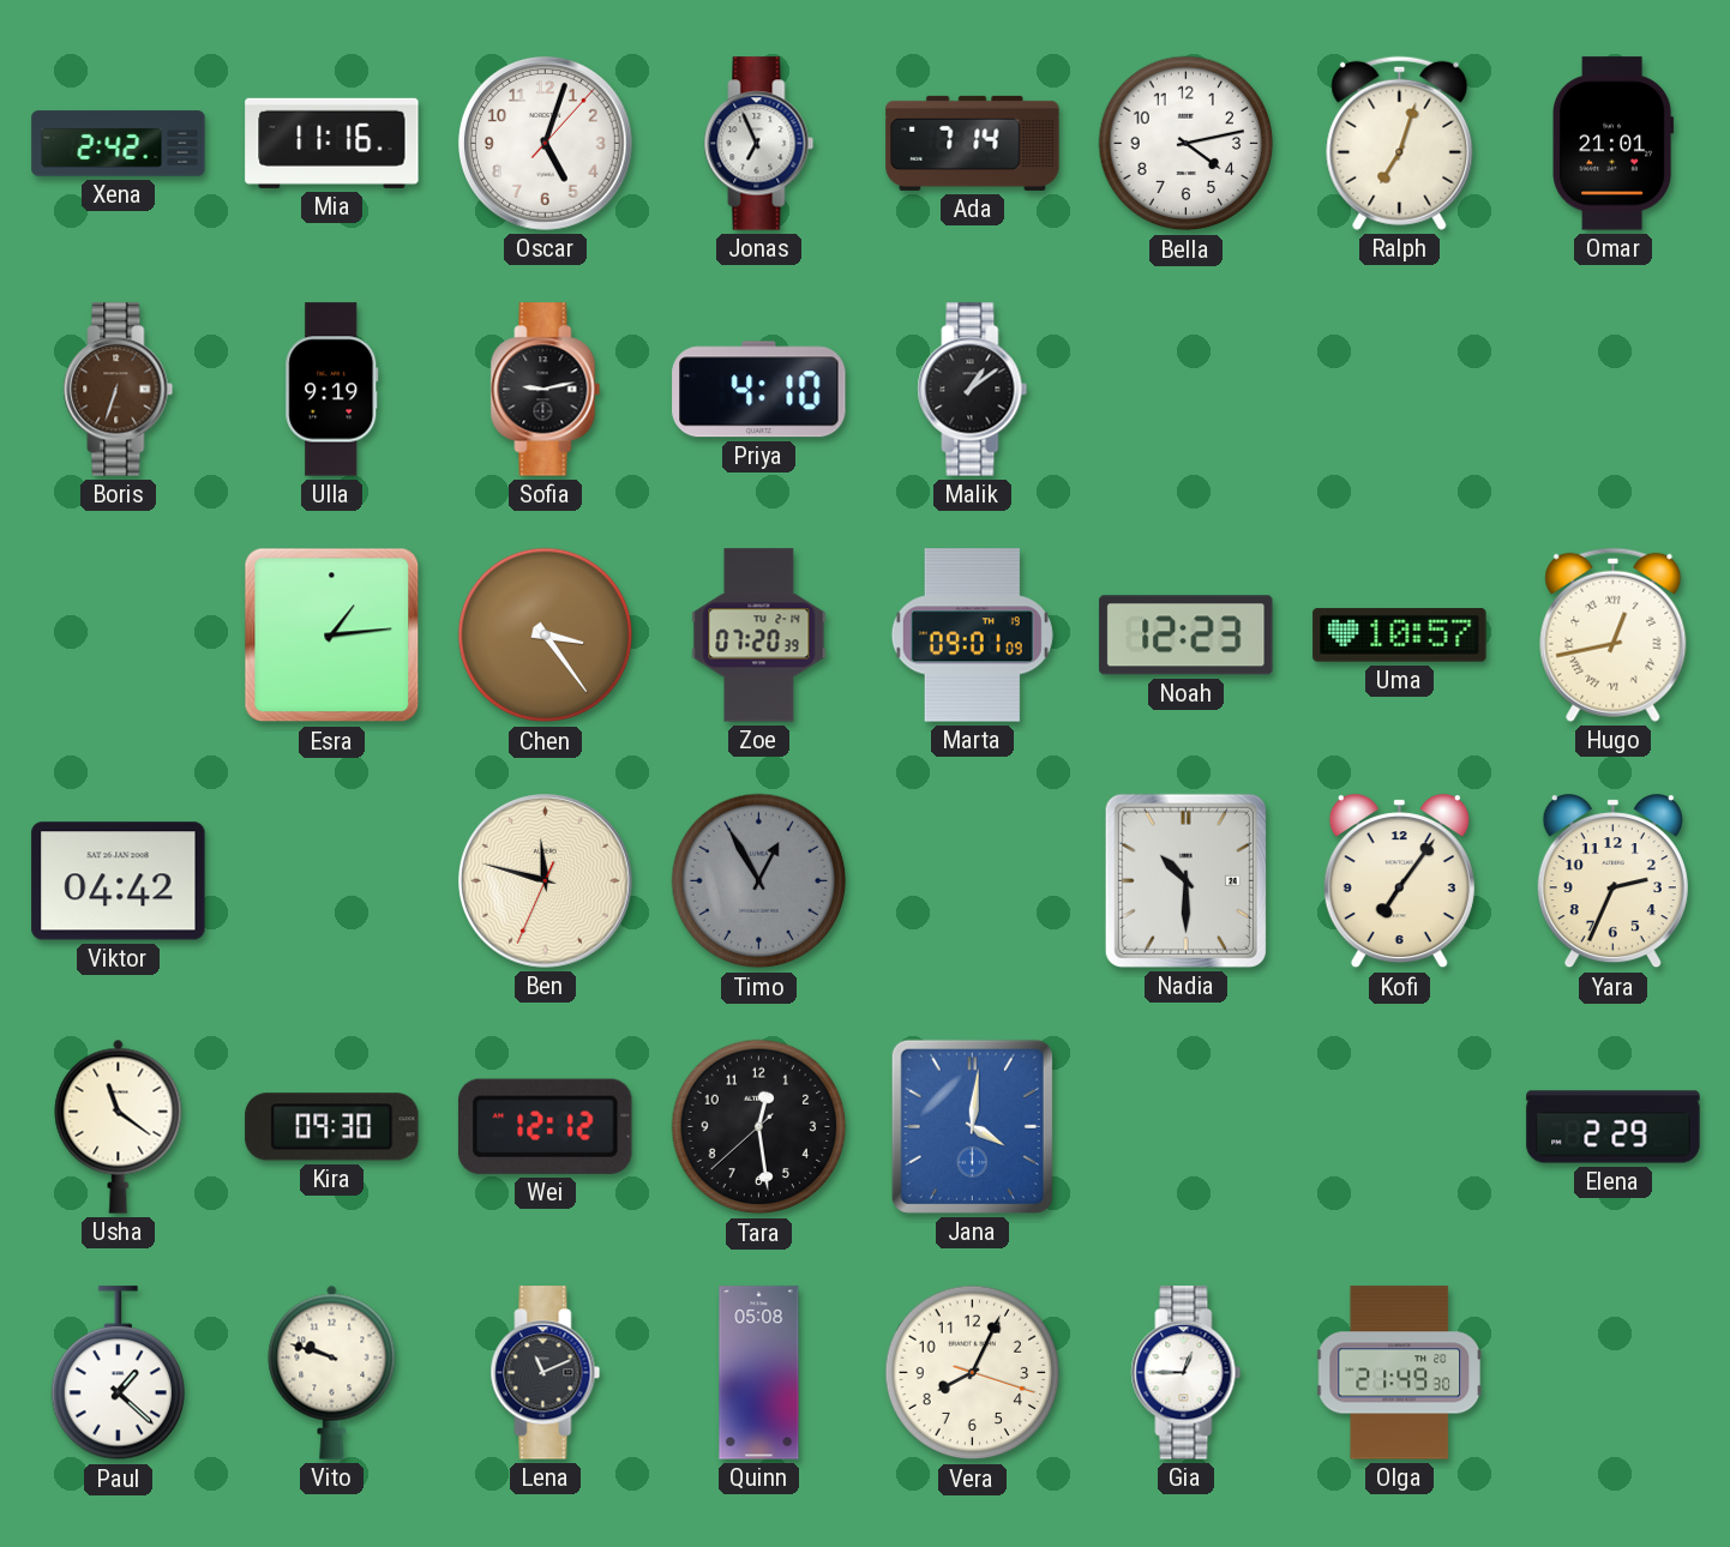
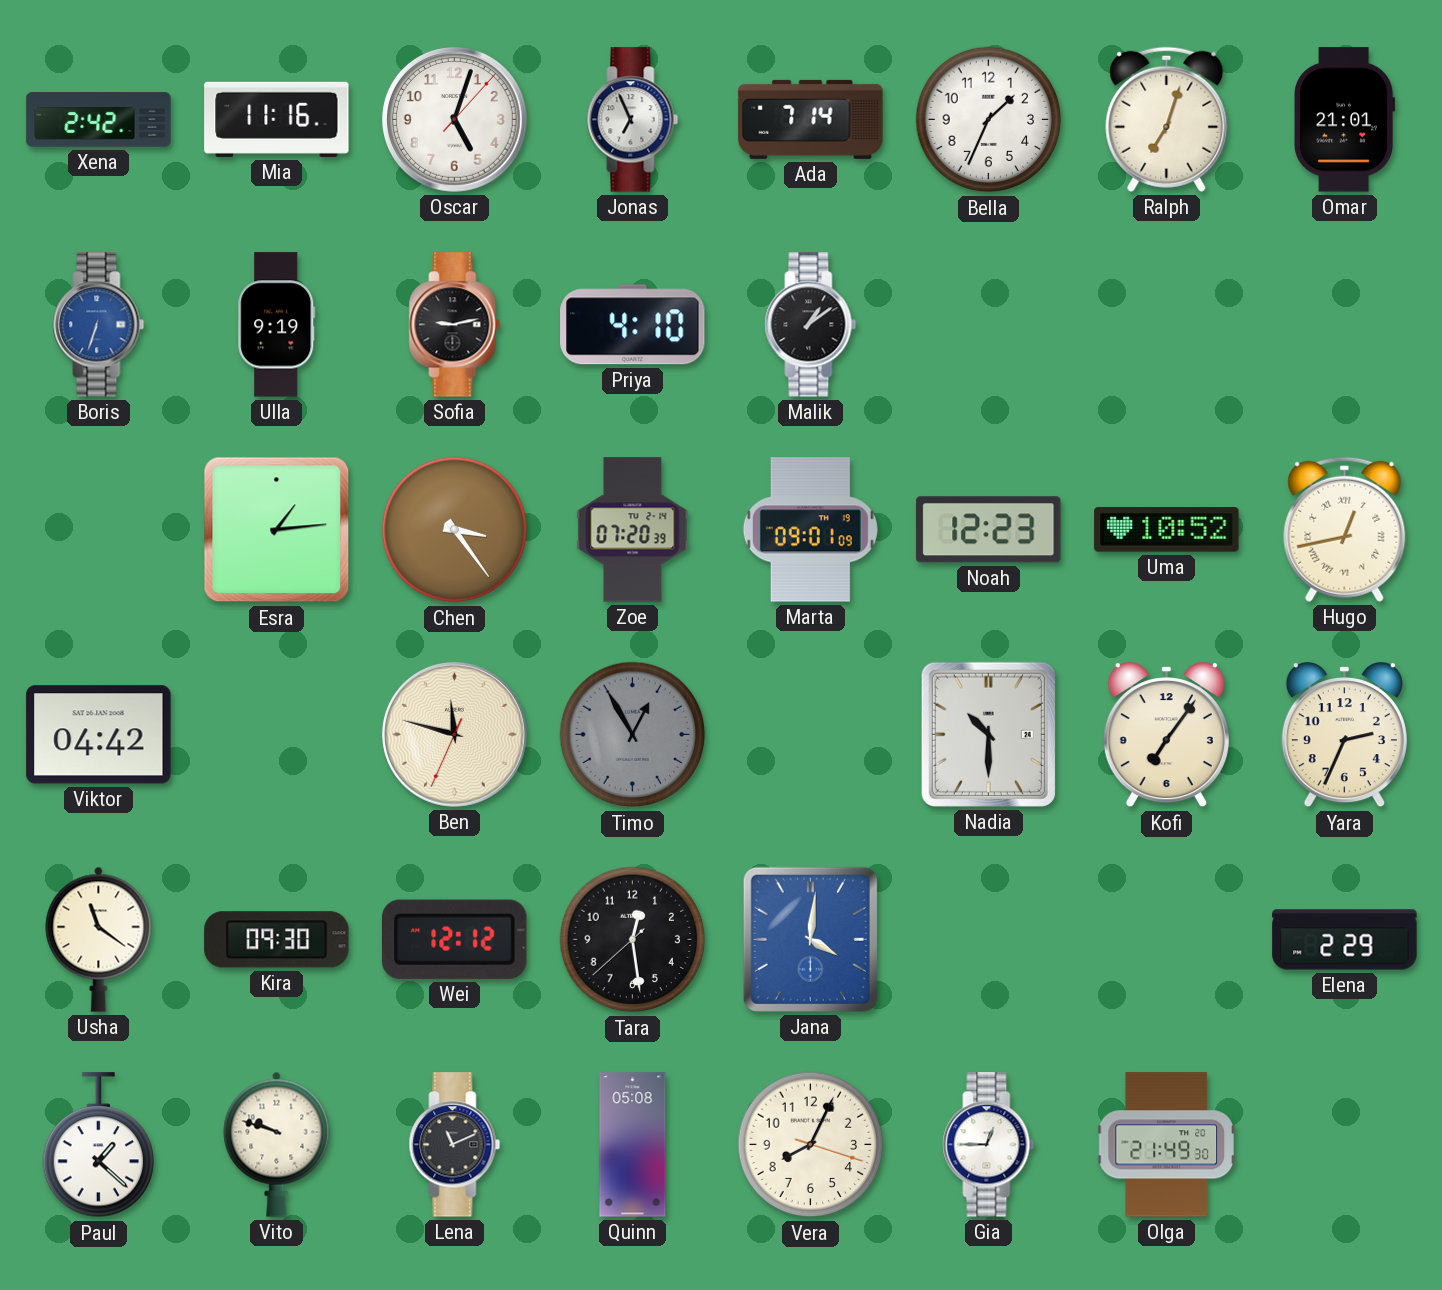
Bella: 4:13 -> 1:34
Boris dial: brown -> blue
Uma: 10:57 -> 10:52
